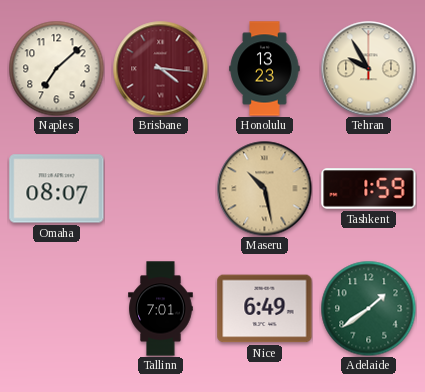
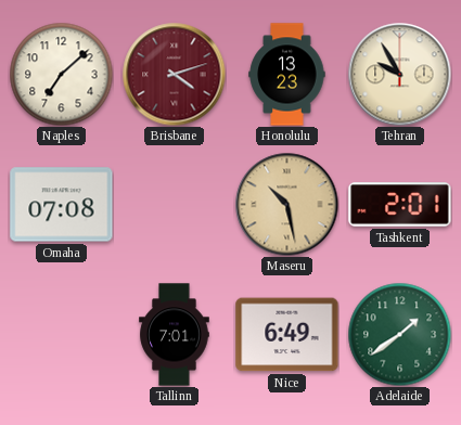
Brisbane: 4:16 -> 4:12
Omaha: 08:07 -> 07:08
Tashkent: 1:59 -> 2:01
